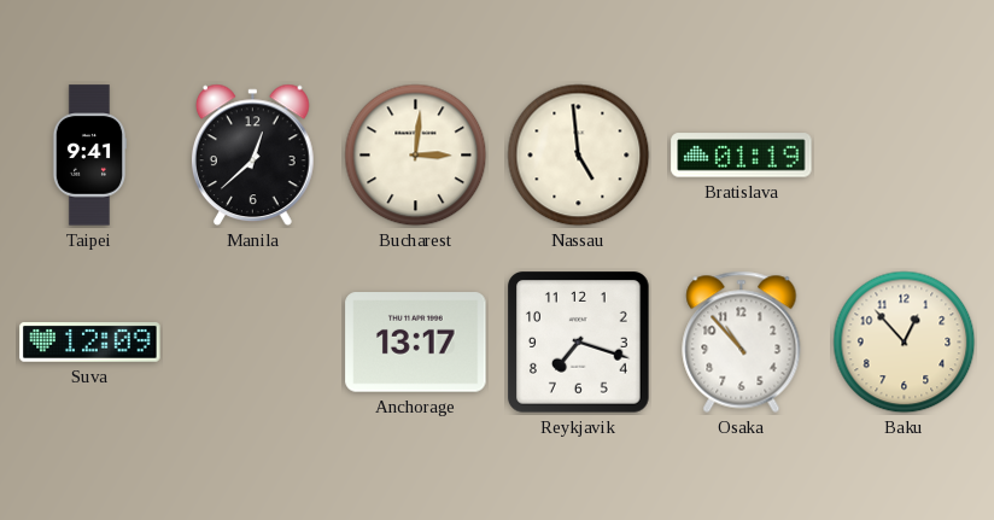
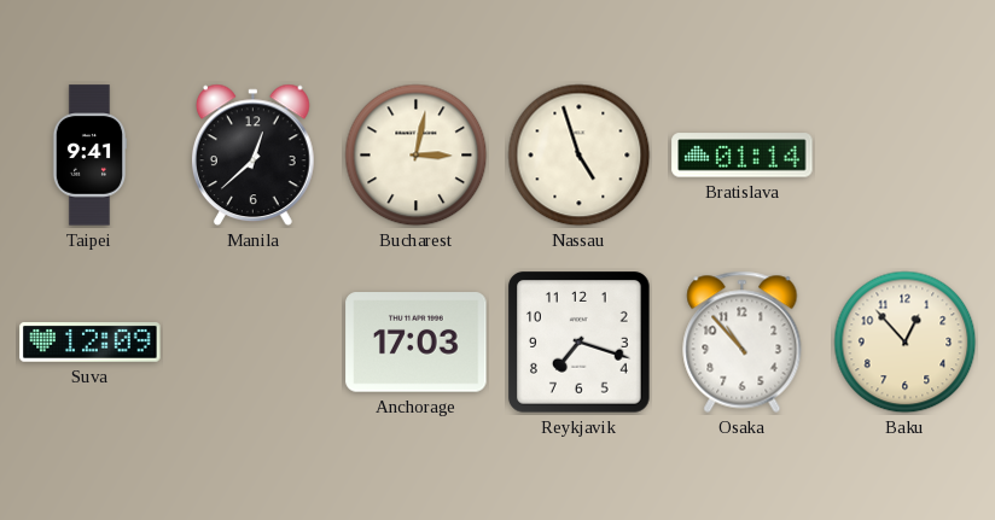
Bucharest: 3:01 -> 3:02
Nassau: 4:59 -> 4:57
Bratislava: 01:19 -> 01:14
Anchorage: 13:17 -> 17:03
